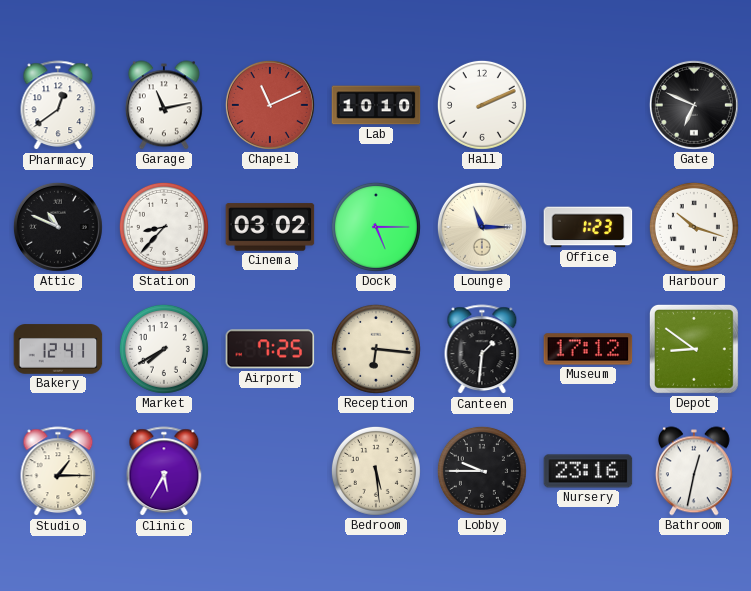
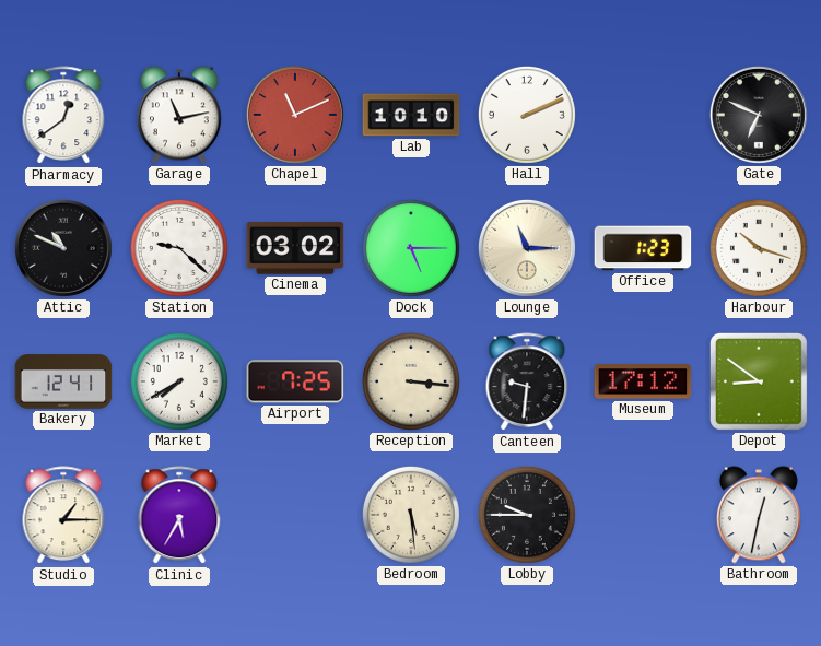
Station: 8:37 -> 9:22
Reception: 6:16 -> 3:16
Canteen: 1:31 -> 9:31
Nursery: 23:16 -> none
